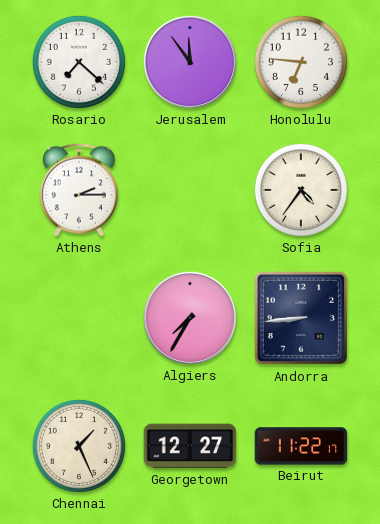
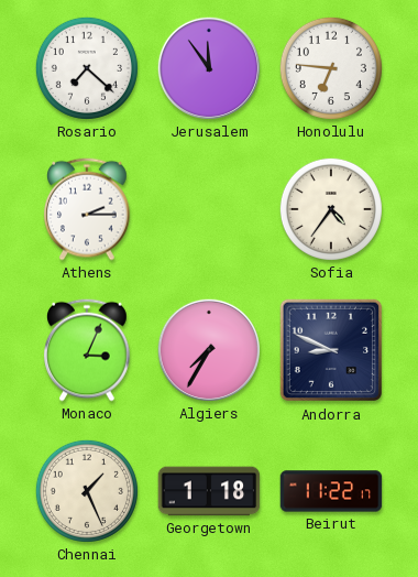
Monaco: none -> 3:04
Andorra: 8:44 -> 8:49
Georgetown: 12:27 -> 1:18
